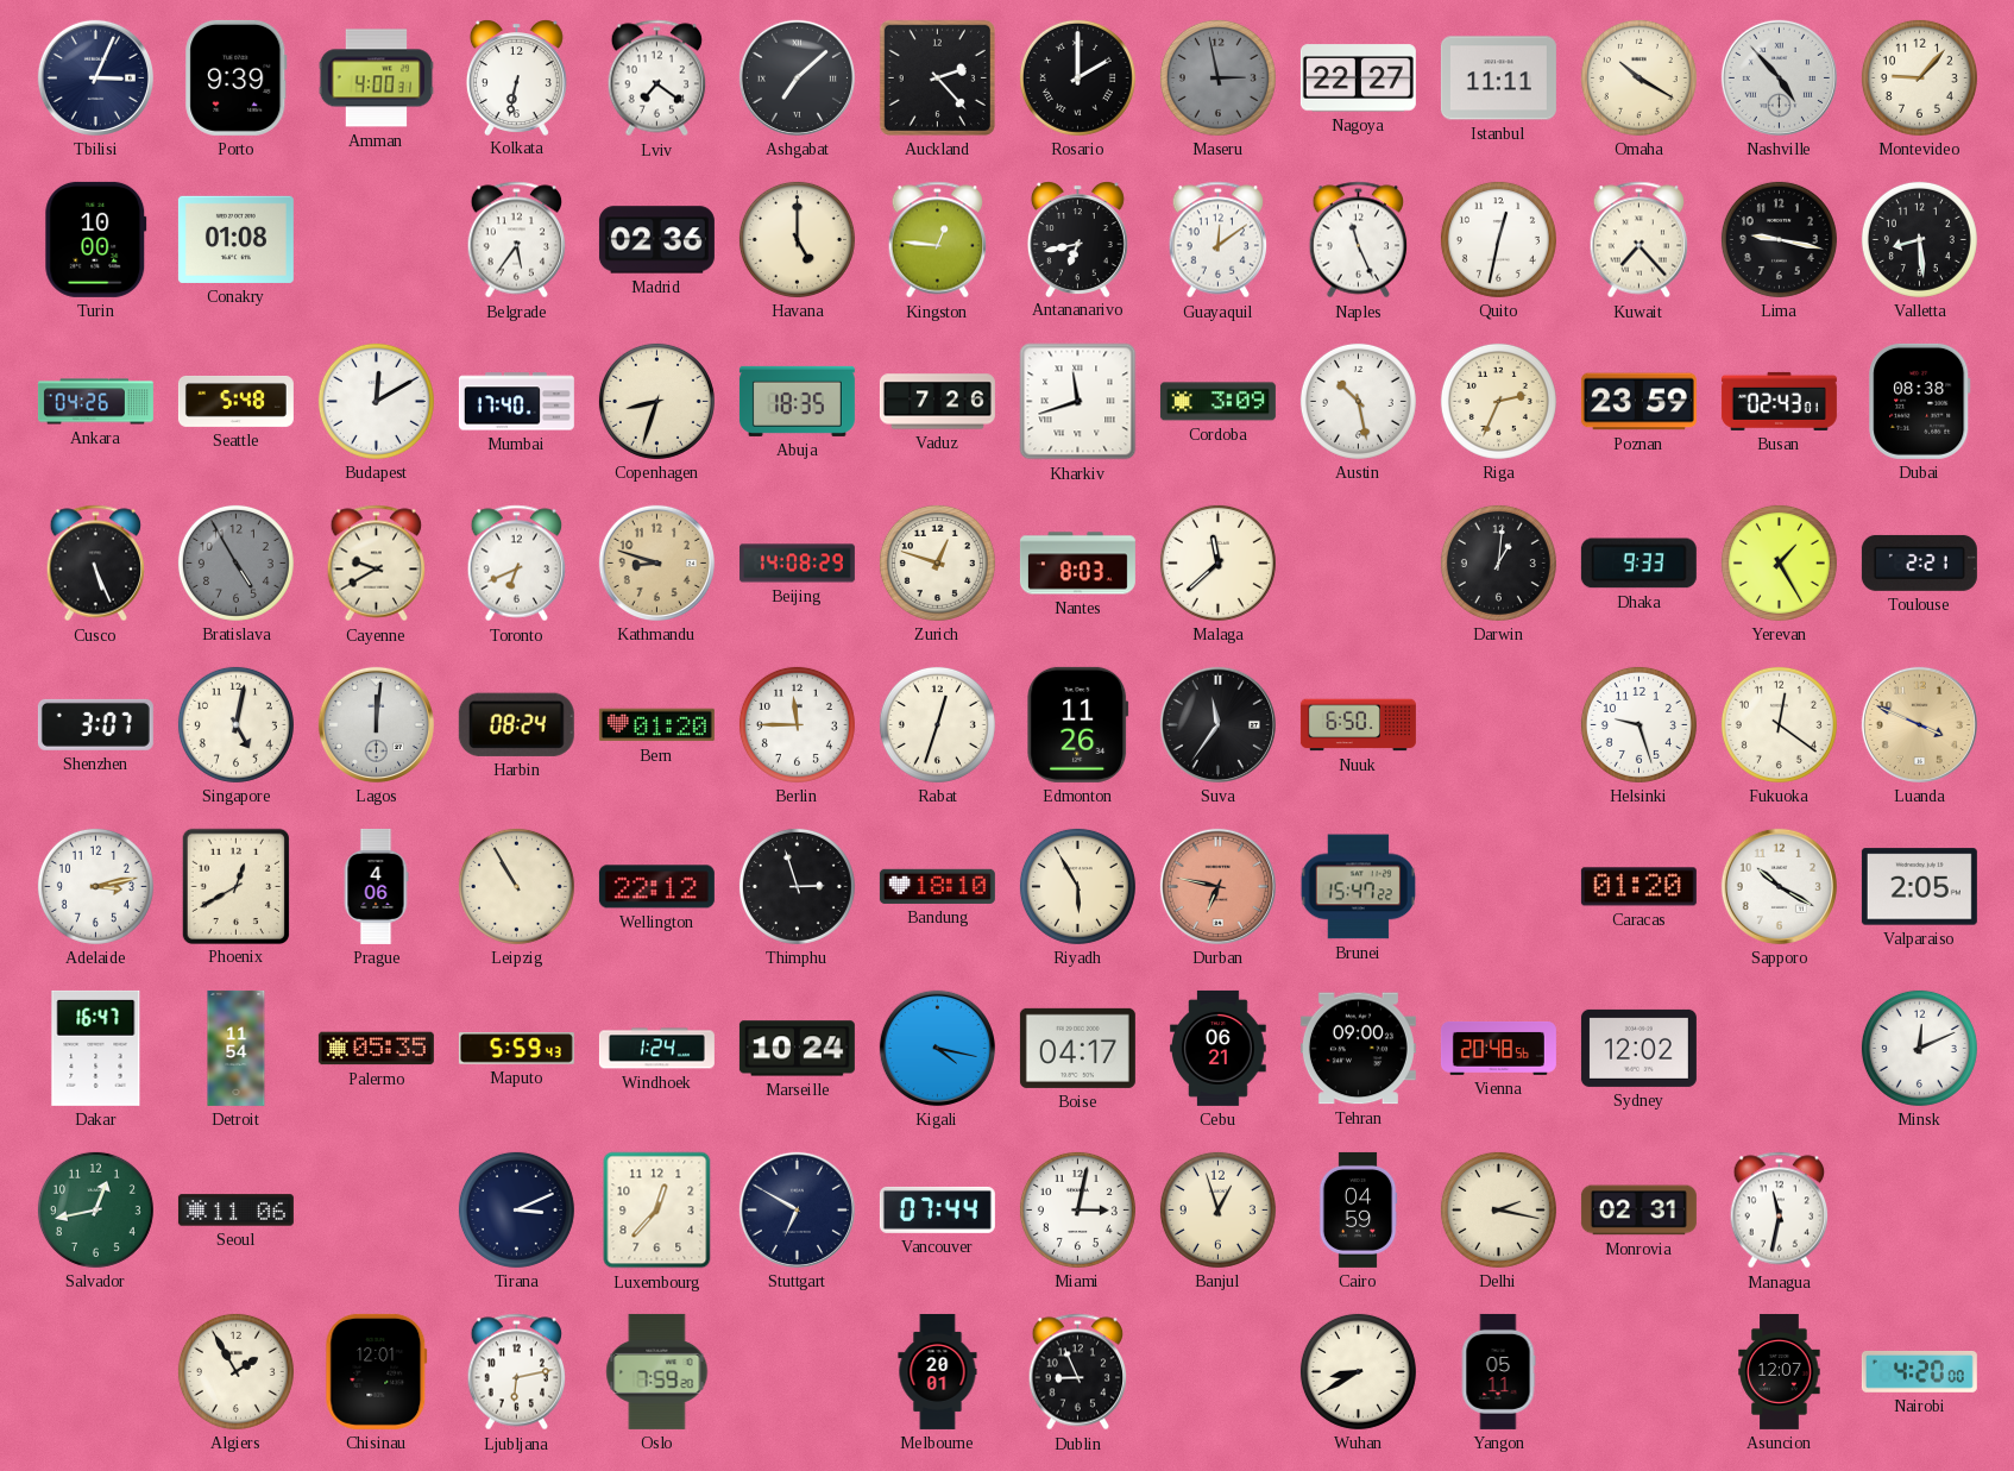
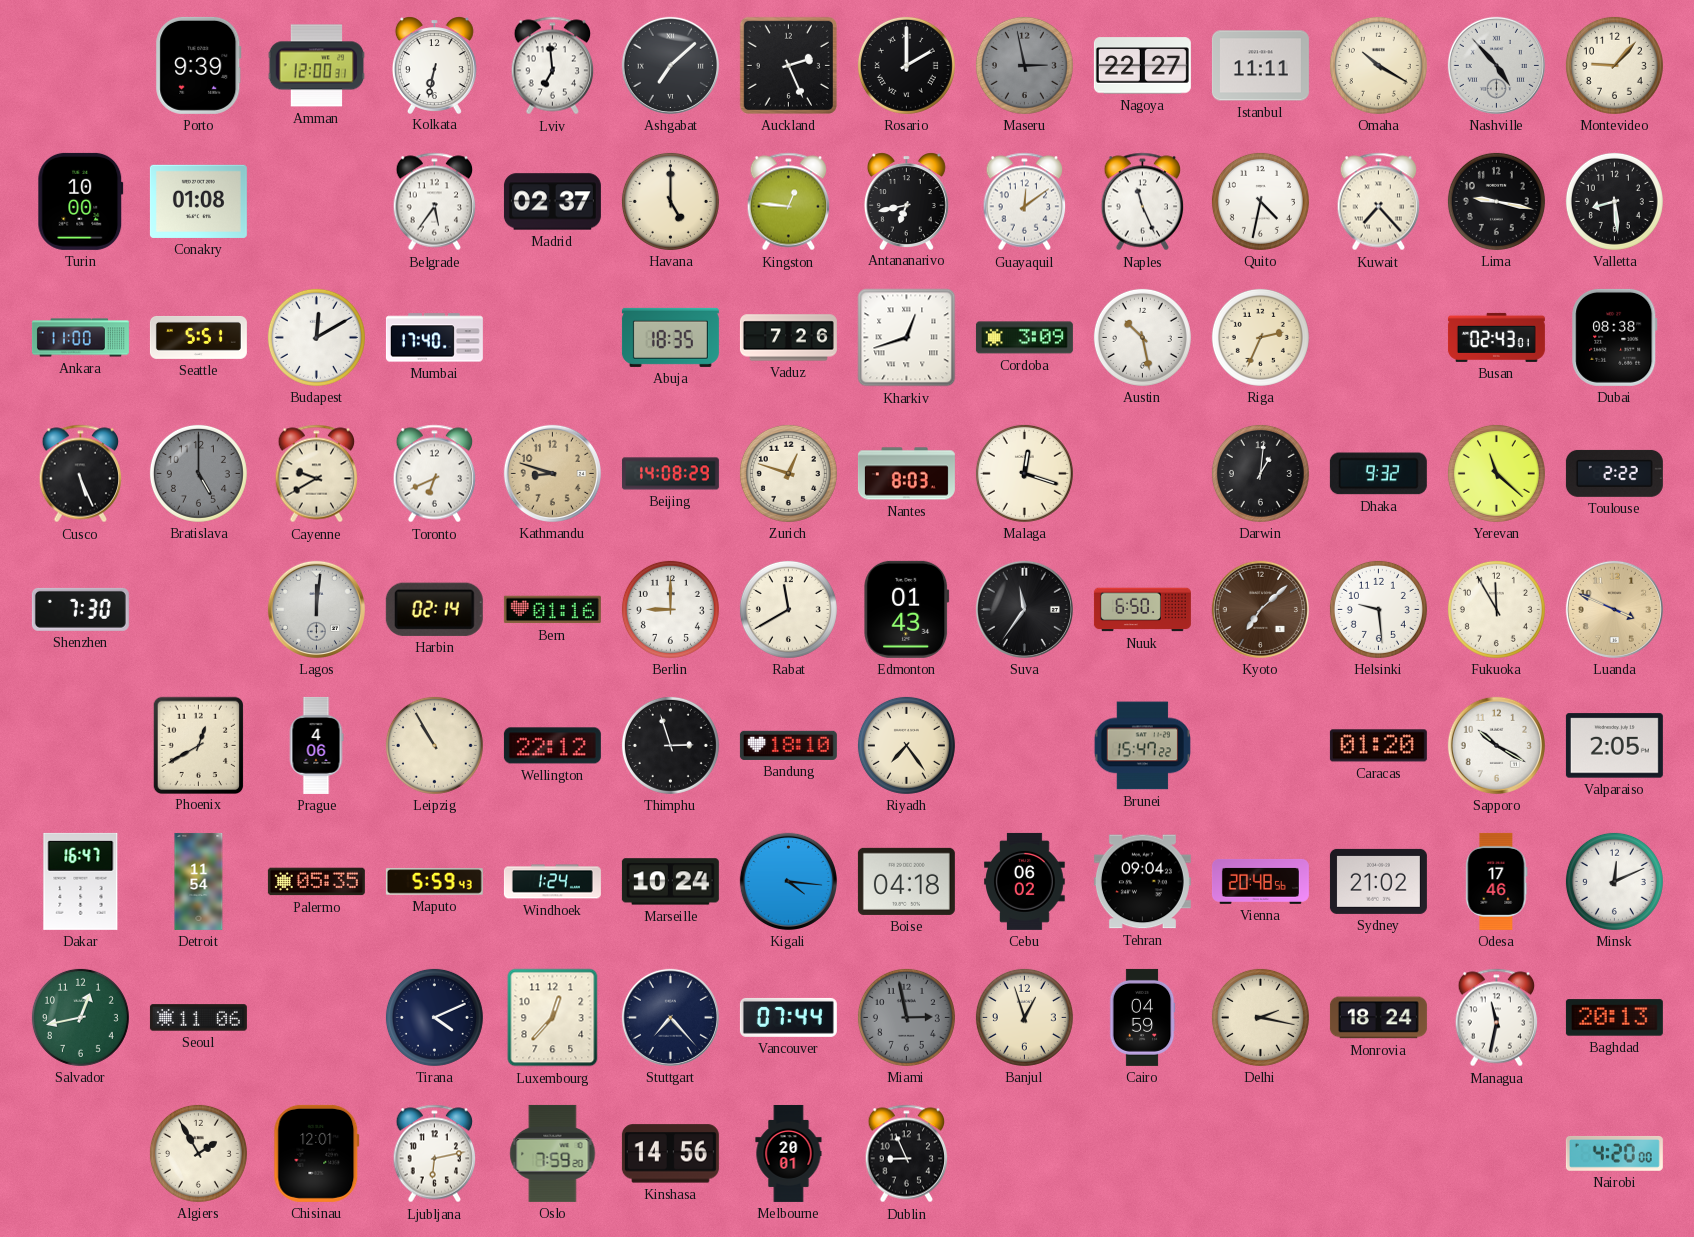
Tbilisi: 3:04 -> none
Amman: 4:00 -> 12:00
Lviv: 7:21 -> 6:59
Auckland: 2:23 -> 2:26
Madrid: 02:36 -> 02:37
Quito: 12:32 -> 4:32
Ankara: 04:26 -> 11:00
Seattle: 5:48 -> 5:51
Copenhagen: 8:33 -> none
Kharkiv: 11:42 -> 12:42
Poznan: 23:59 -> none
Bratislava: 4:55 -> 5:00
Malaga: 11:38 -> 12:18
Dhaka: 9:33 -> 9:32
Yerevan: 1:25 -> 11:22
Toulouse: 2:21 -> 2:22
Shenzhen: 3:07 -> 7:30
Singapore: 5:02 -> none
Harbin: 08:24 -> 02:14
Bern: 01:20 -> 01:16
Berlin: 11:45 -> 9:00
Rabat: 12:33 -> 11:40
Edmonton: 11:26 -> 01:43
Kyoto: none -> 7:08
Helsinki: 9:27 -> 9:29
Fukuoka: 12:21 -> 11:55
Adelaide: 3:13 -> none
Riyadh: 5:55 -> 7:24
Durban: 6:47 -> none
Kigali: 4:17 -> 4:16
Boise: 04:17 -> 04:18
Cebu: 06:21 -> 06:02
Tehran: 09:00 -> 09:04
Sydney: 12:02 -> 21:02
Odesa: none -> 17:46
Tirana: 3:11 -> 4:11
Stuttgart: 6:50 -> 7:23
Miami: 3:02 -> 2:58
Miami dial: white -> grey
Monrovia: 02:31 -> 18:24
Baghdad: none -> 20:13
Kinshasa: none -> 14:56
Wuhan: 8:40 -> none
Yangon: 05:11 -> none
Asuncion: 12:07 -> none
